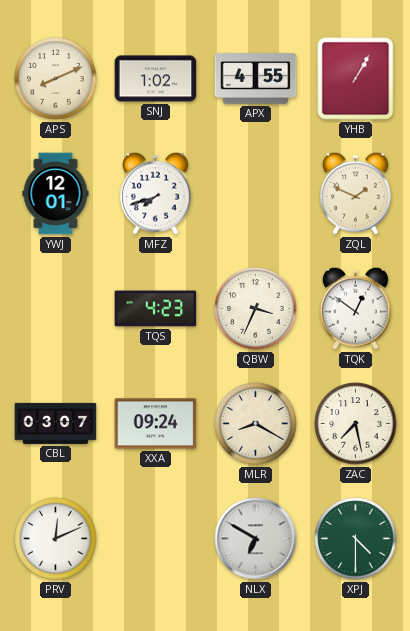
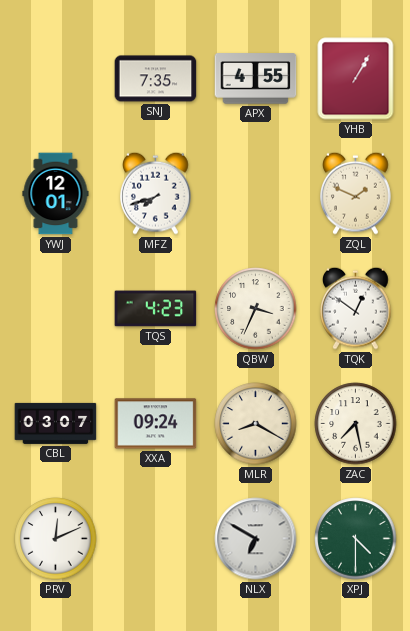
APS: 8:11 -> none
SNJ: 1:02 -> 7:35
